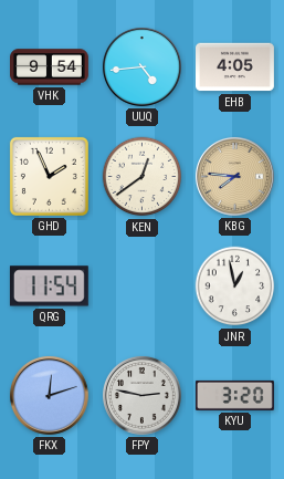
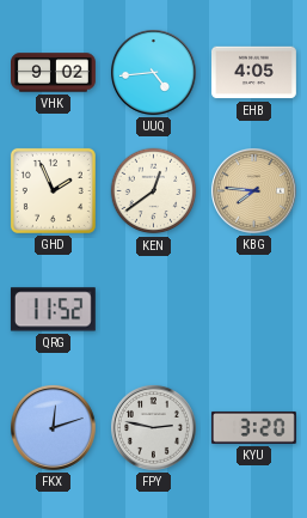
VHK: 9:54 -> 9:02
QRG: 11:54 -> 11:52
JNR: 12:58 -> none
